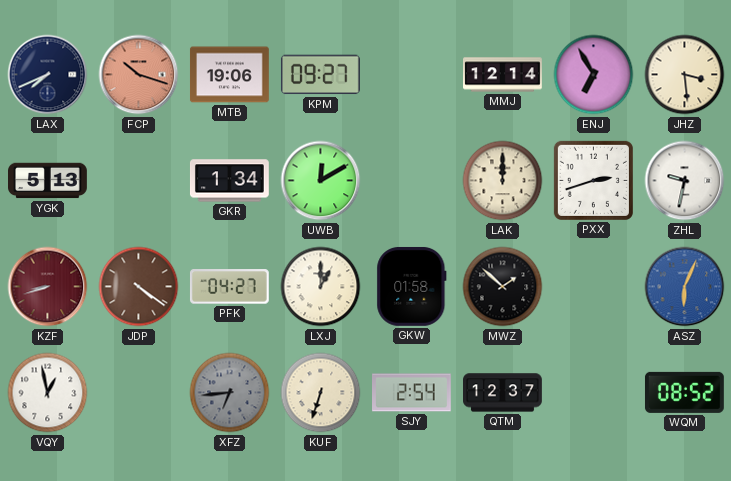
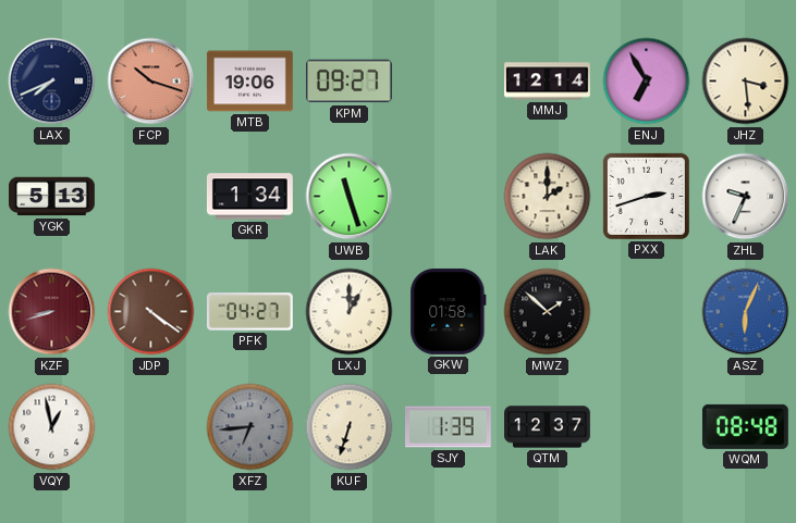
UWB: 12:10 -> 11:27
LAK: 12:00 -> 2:00
ZHL: 9:32 -> 9:34
SJY: 2:54 -> 1:39
WQM: 08:52 -> 08:48
